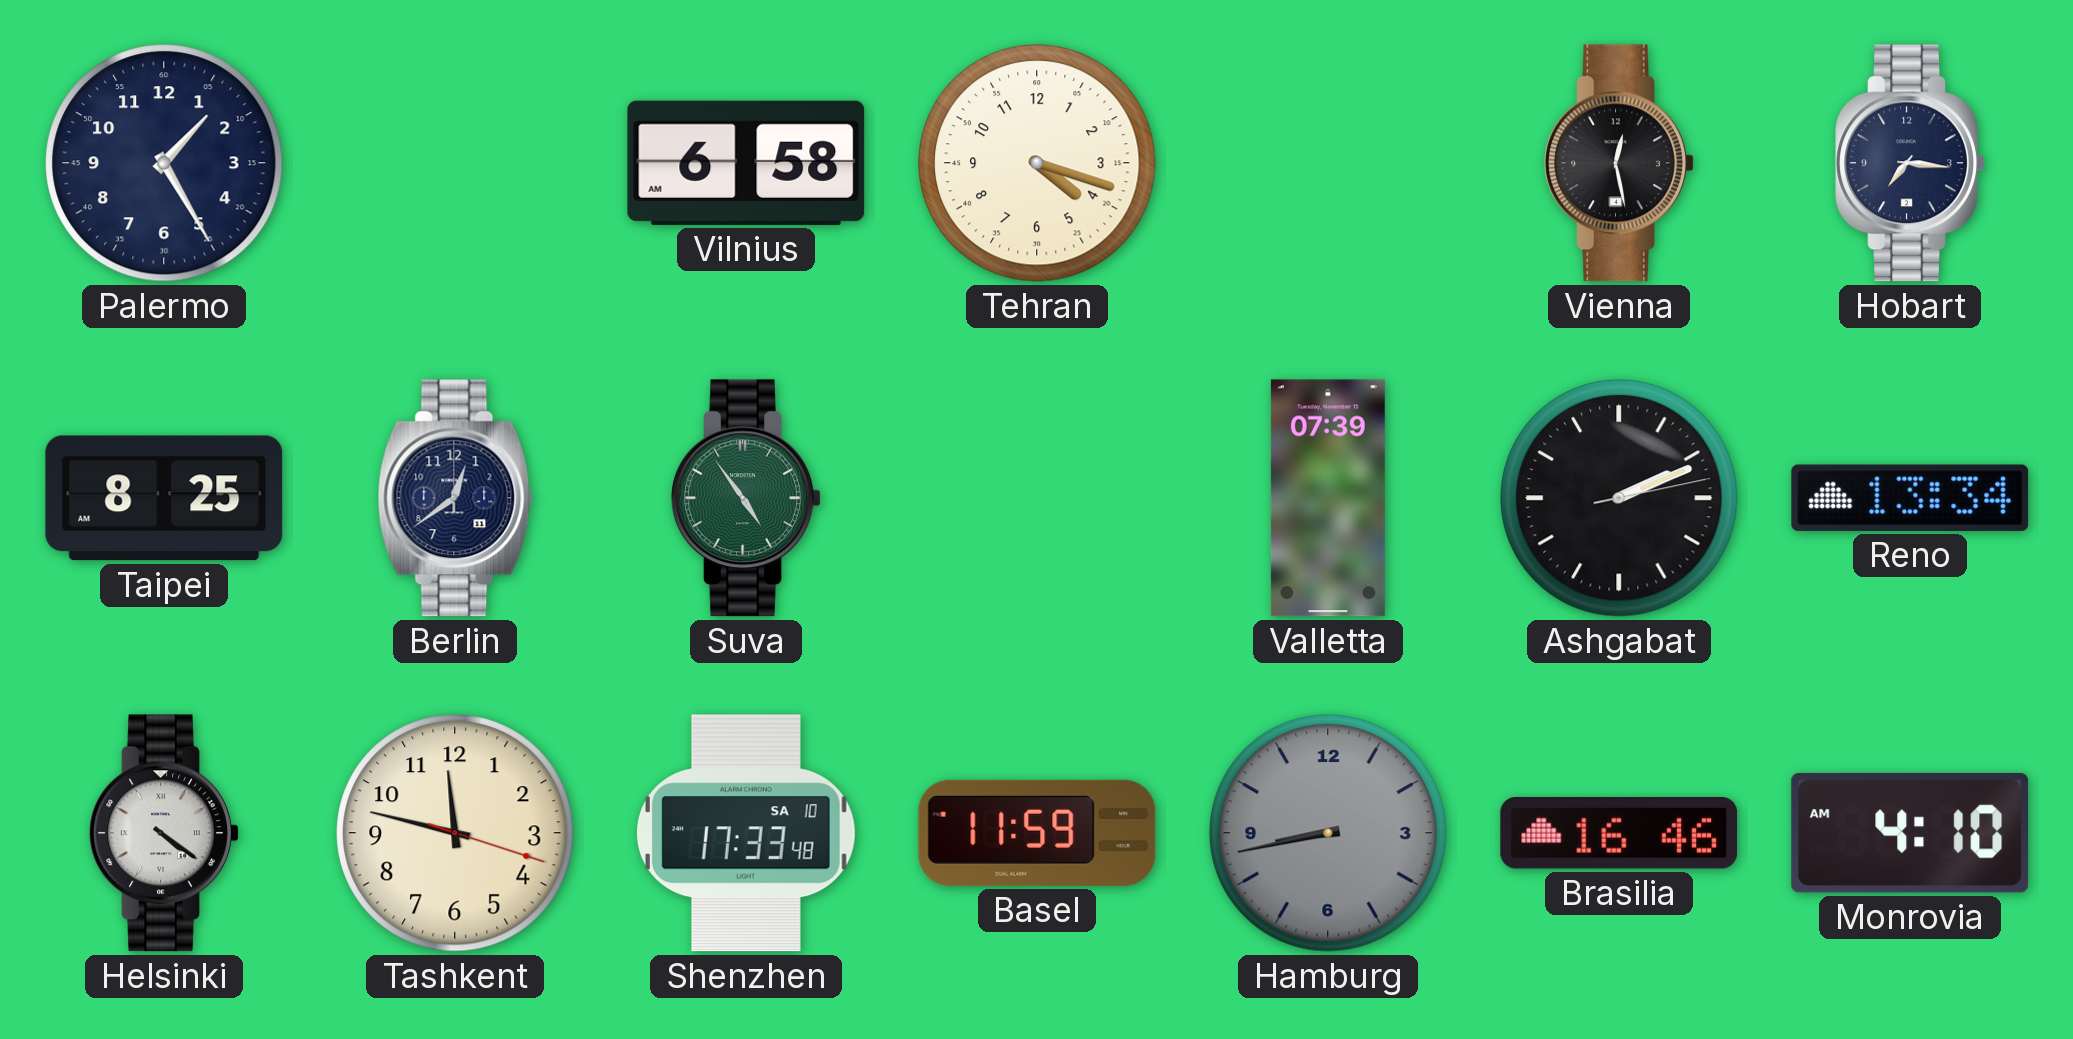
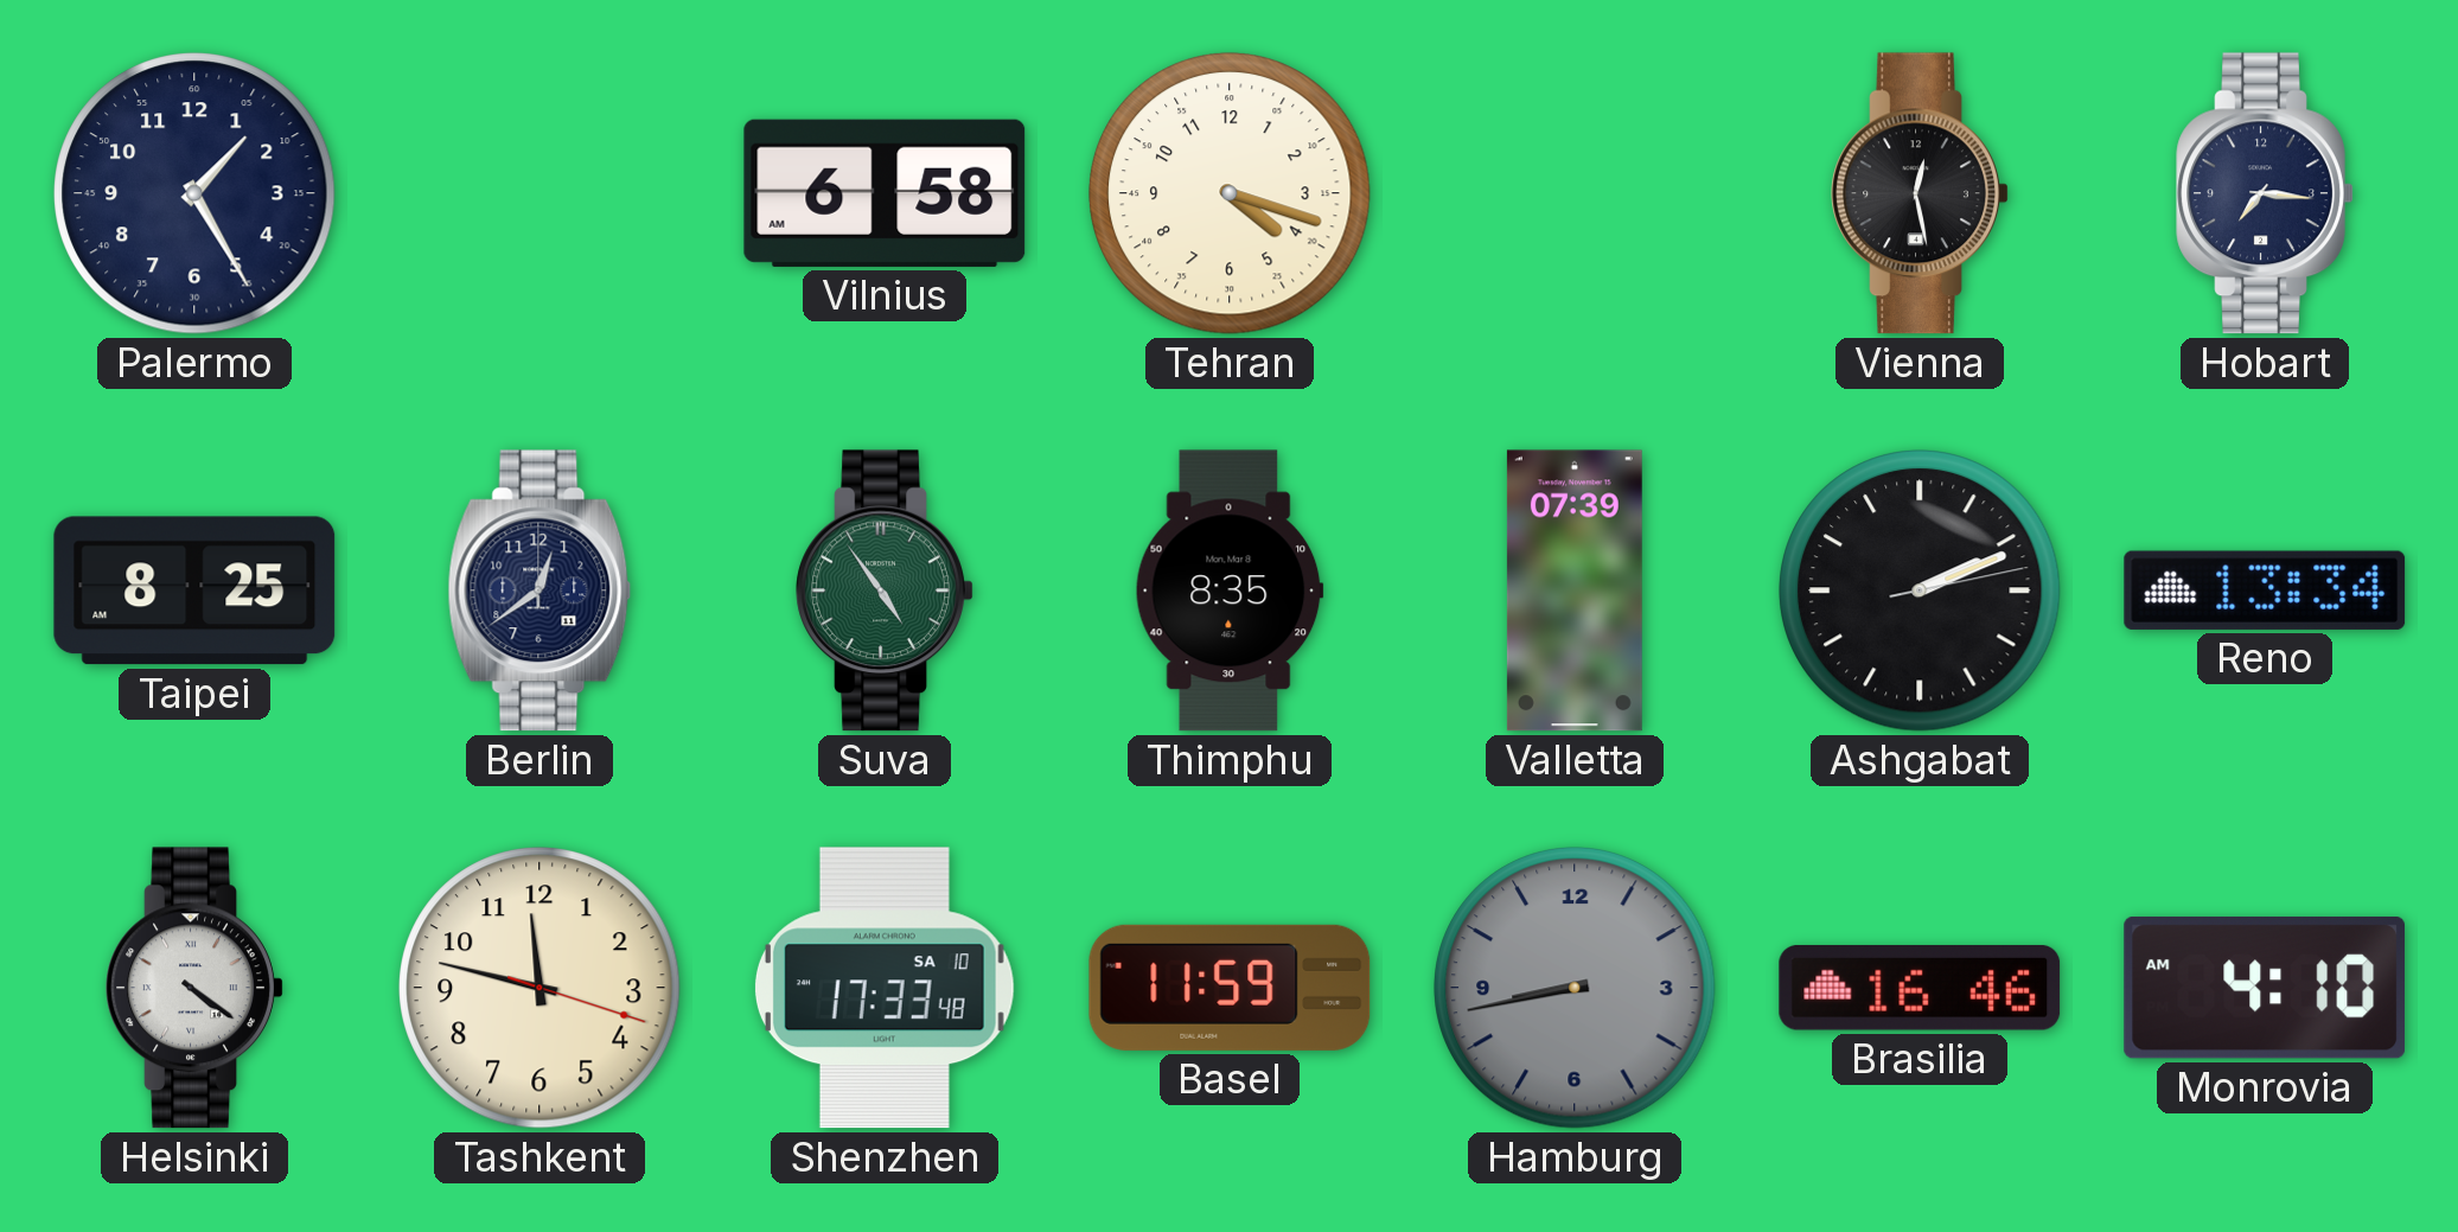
Thimphu: none -> 8:35
